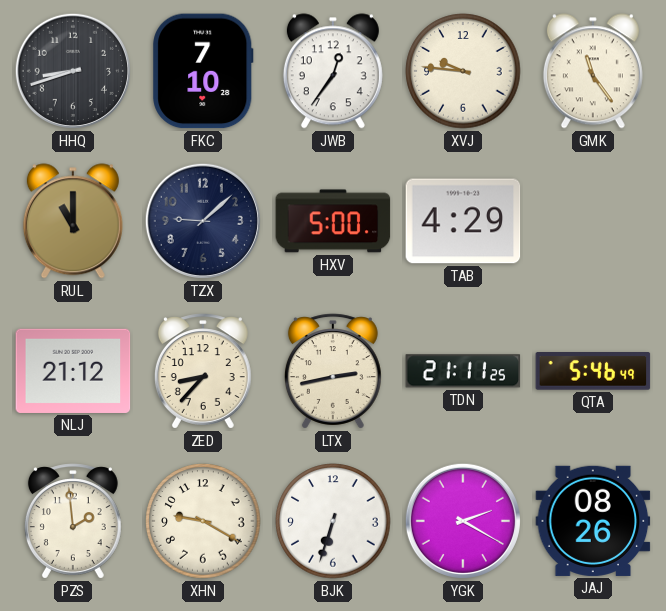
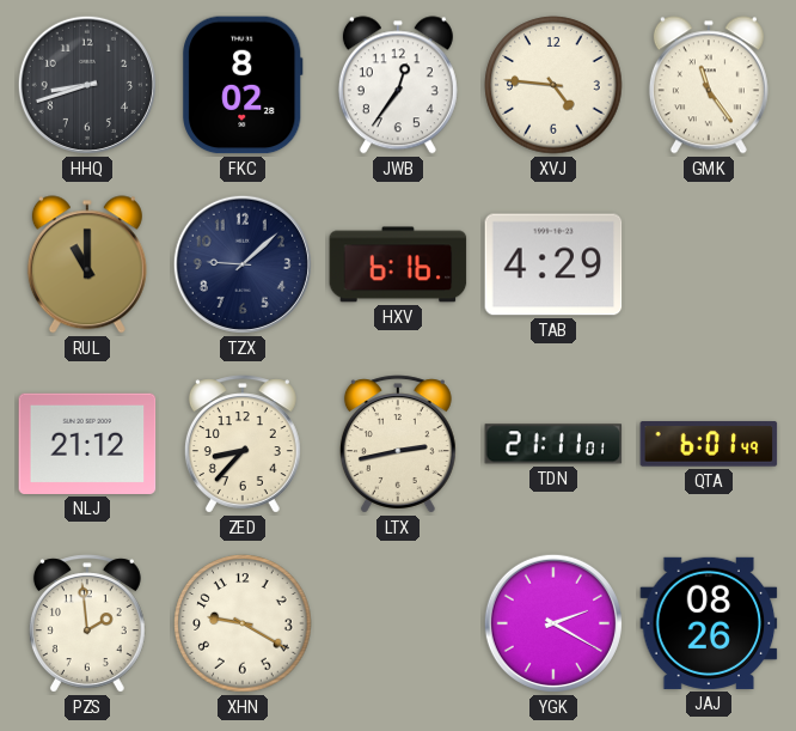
FKC: 7:10 -> 8:02
XVJ: 9:46 -> 4:46
HXV: 5:00 -> 6:16
TDN: 21:11:25 -> 21:11:01
QTA: 5:46 -> 6:01
BJK: 6:33 -> none
